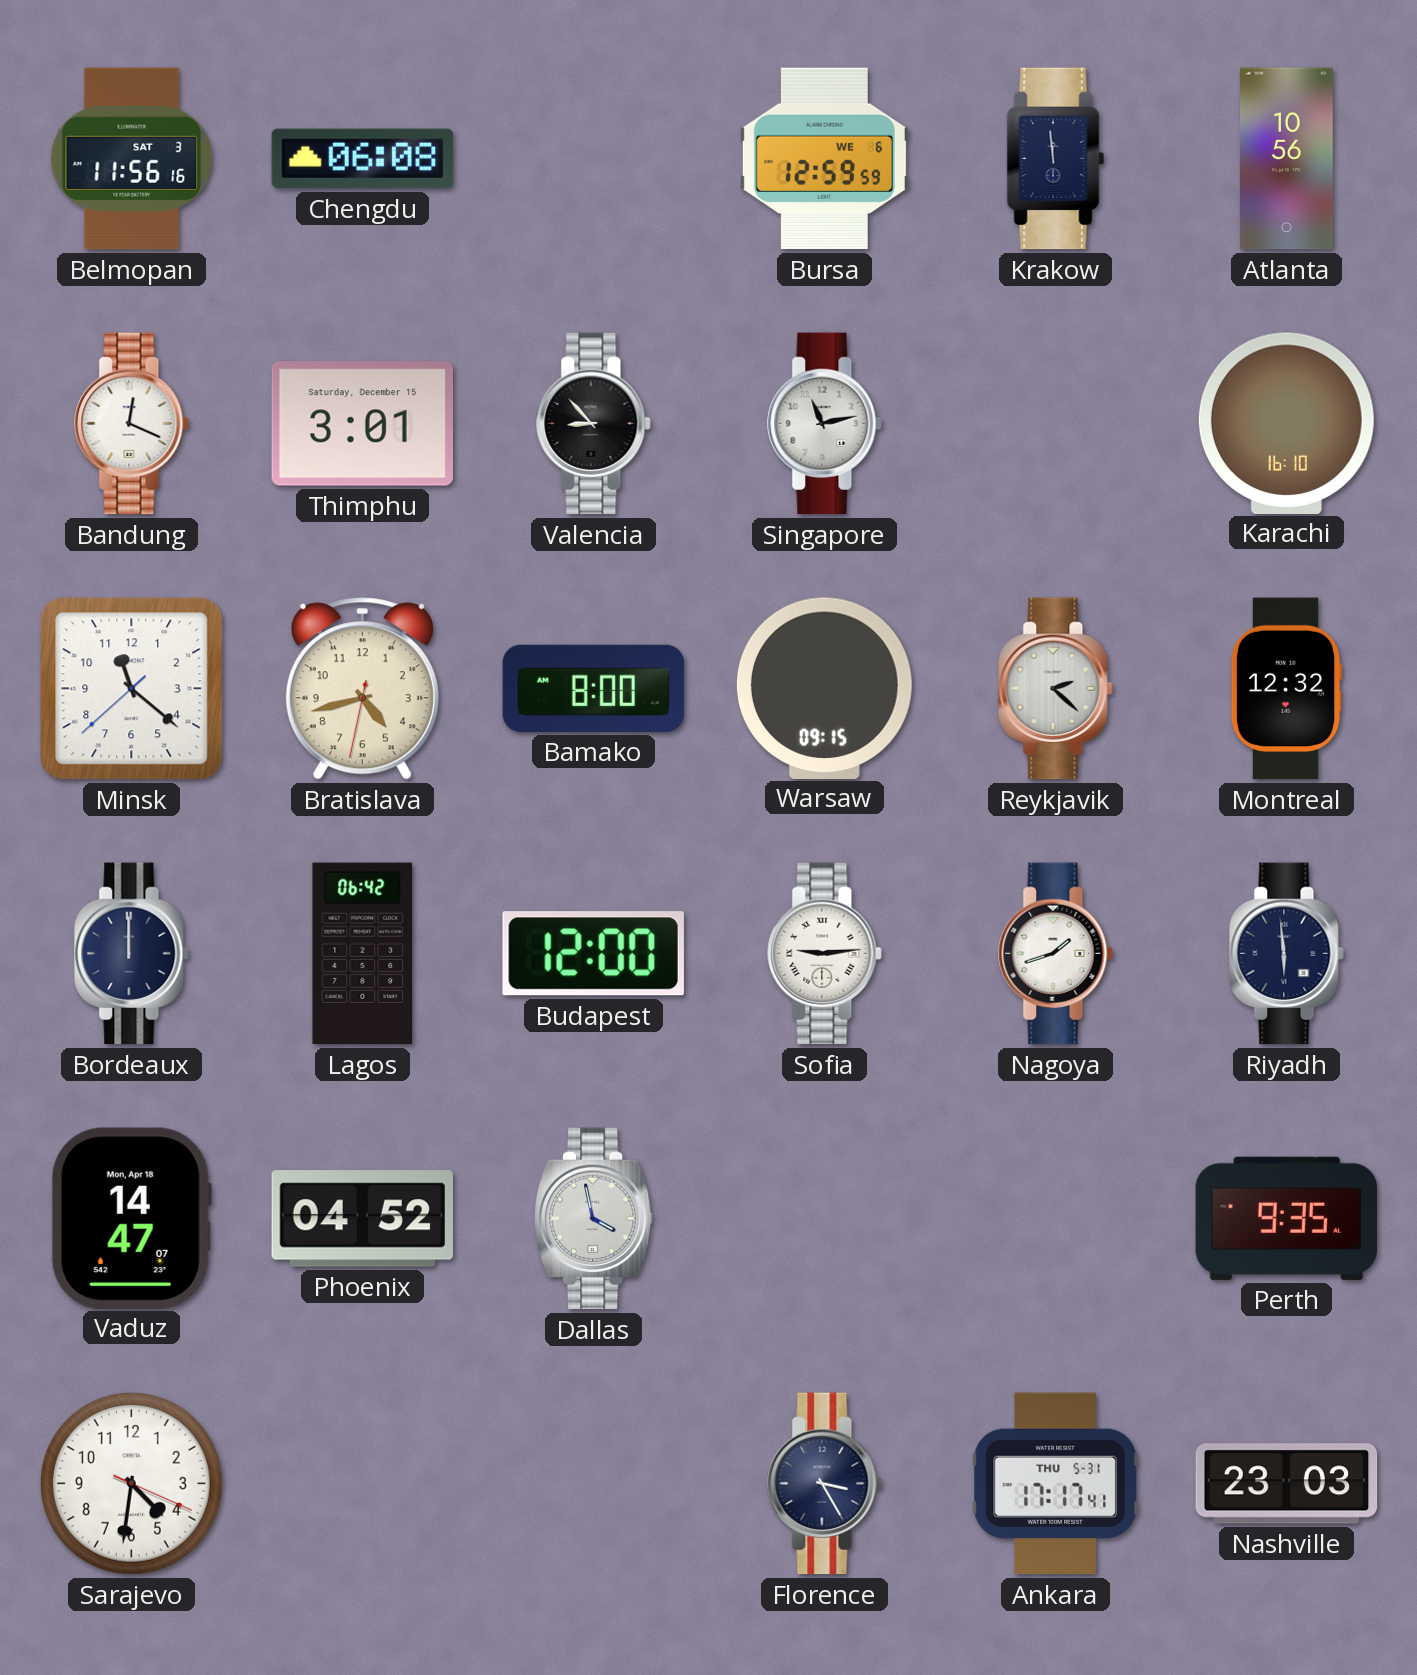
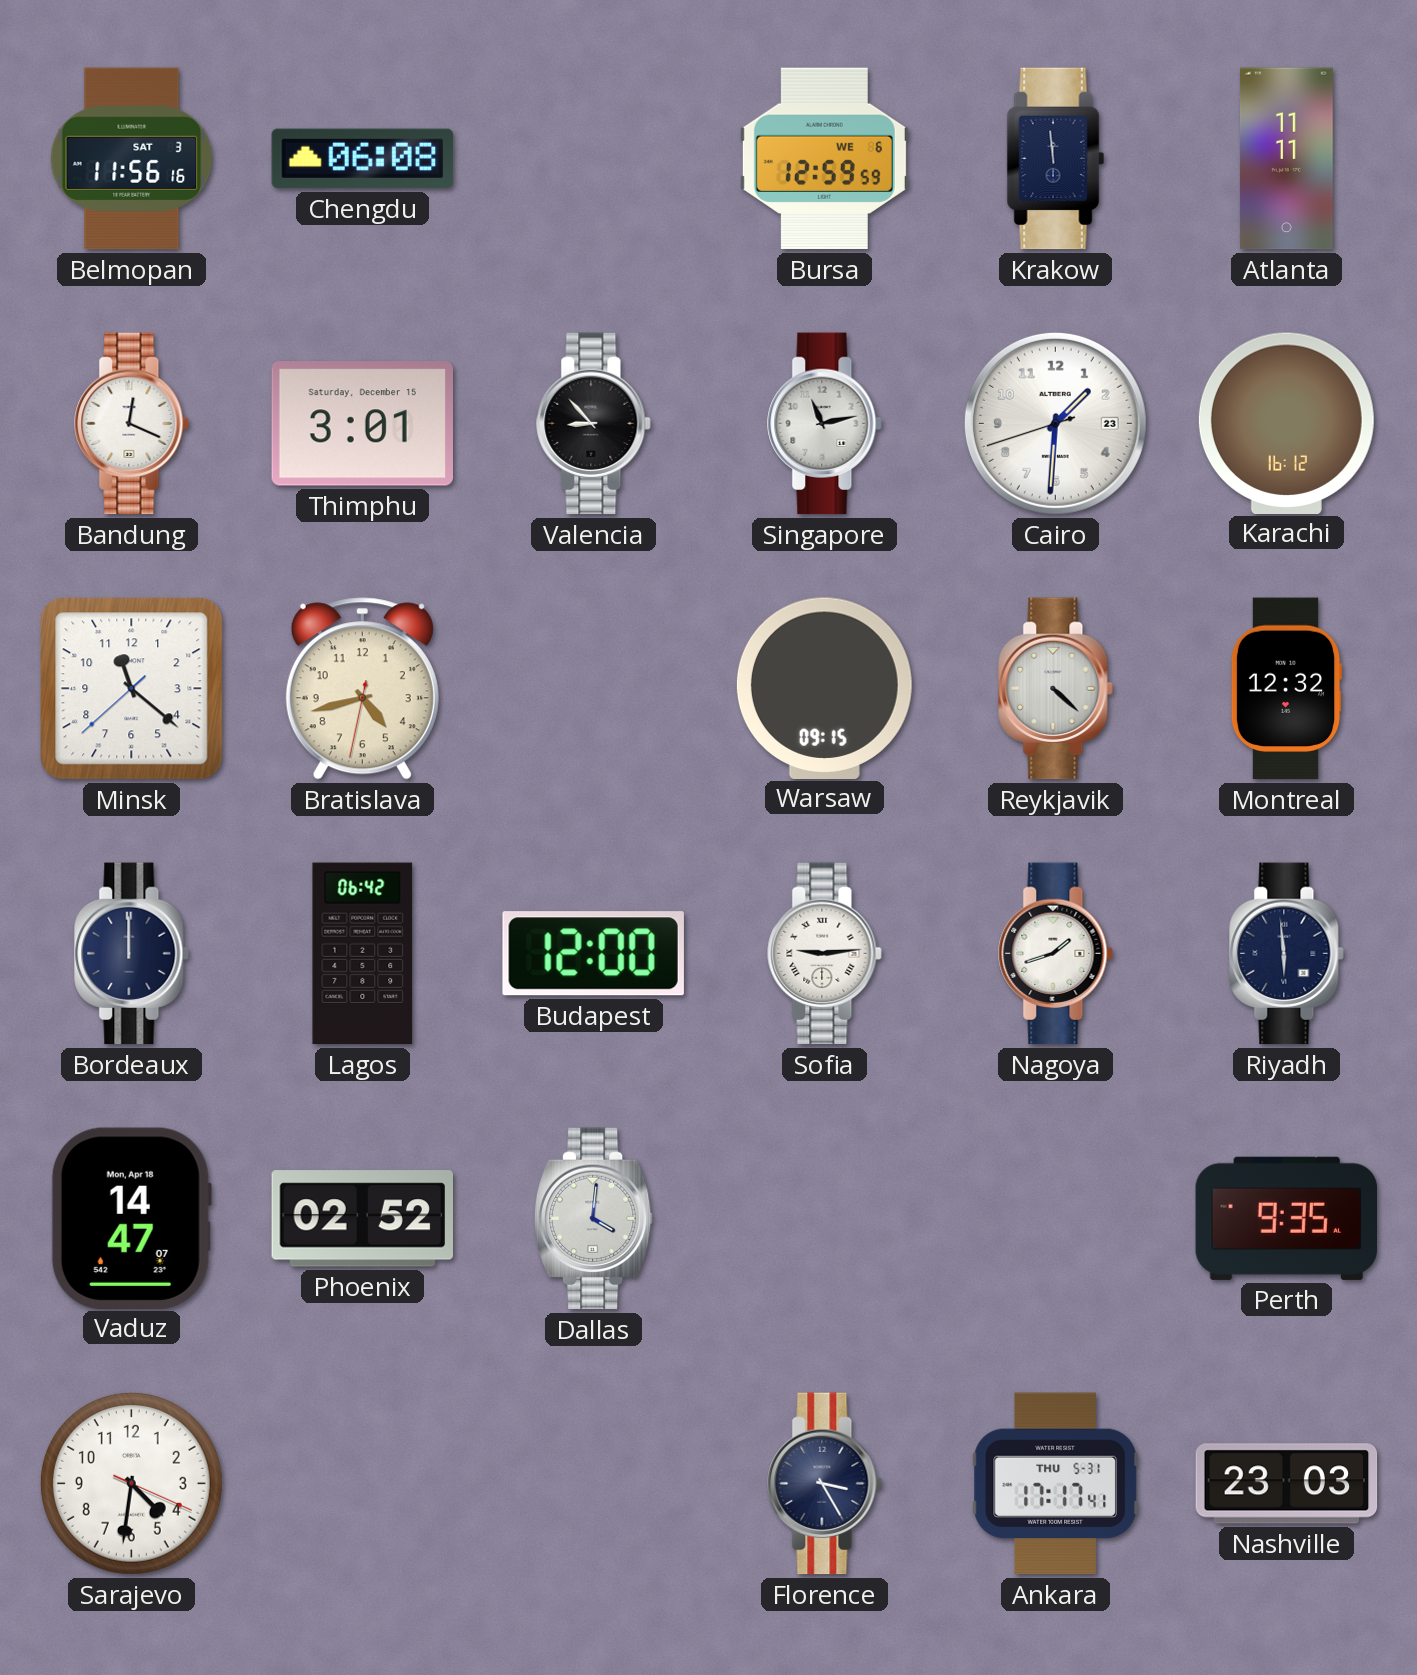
Atlanta: 10:56 -> 11:11
Cairo: none -> 1:30
Karachi: 16:10 -> 16:12
Bamako: 8:00 -> none
Reykjavik: 2:22 -> 4:22
Phoenix: 04:52 -> 02:52
Dallas: 3:58 -> 4:01
